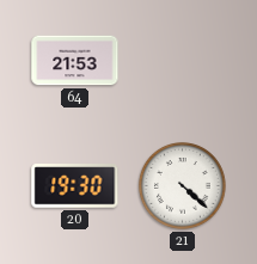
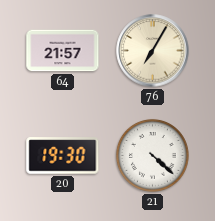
64: 21:53 -> 21:57
76: none -> 7:05
